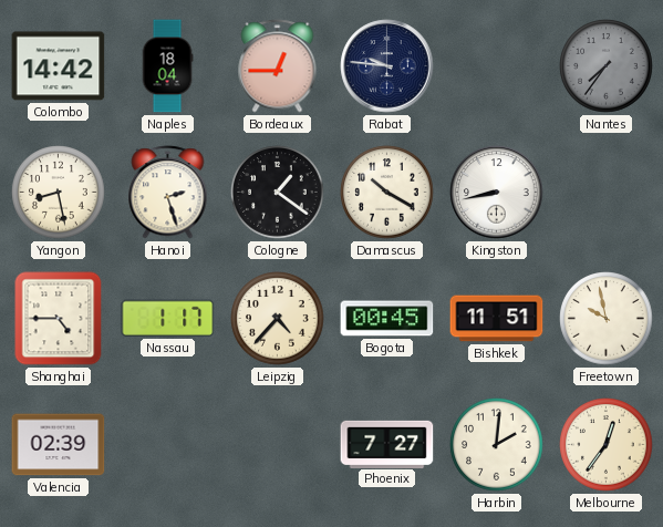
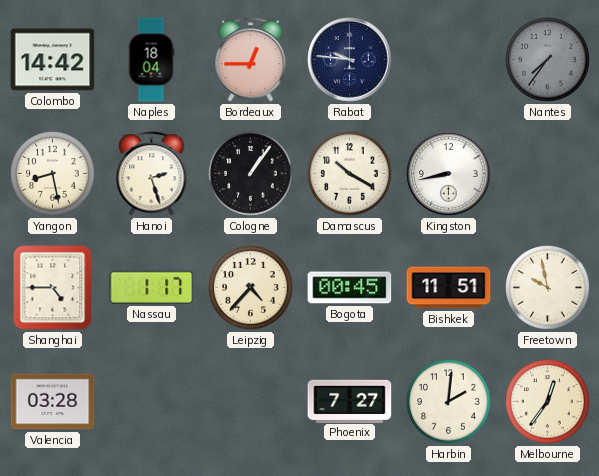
Cologne: 1:21 -> 1:06
Valencia: 02:39 -> 03:28
